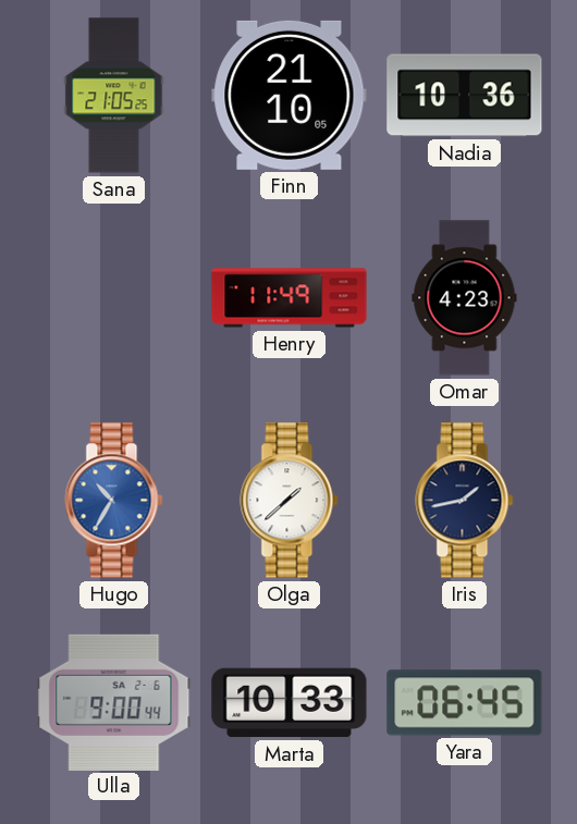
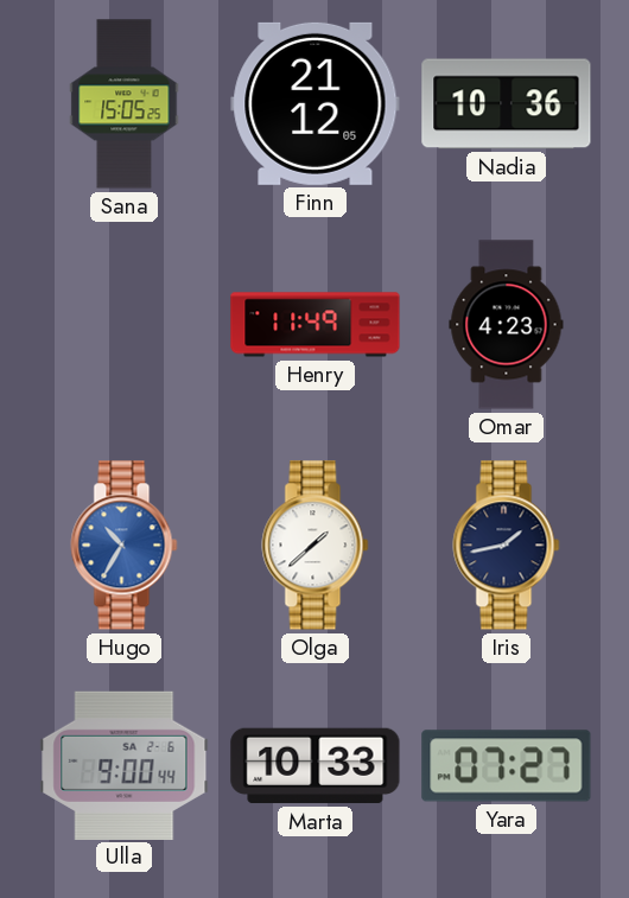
Sana: 21:05 -> 15:05
Finn: 21:10 -> 21:12
Yara: 06:45 -> 07:27
